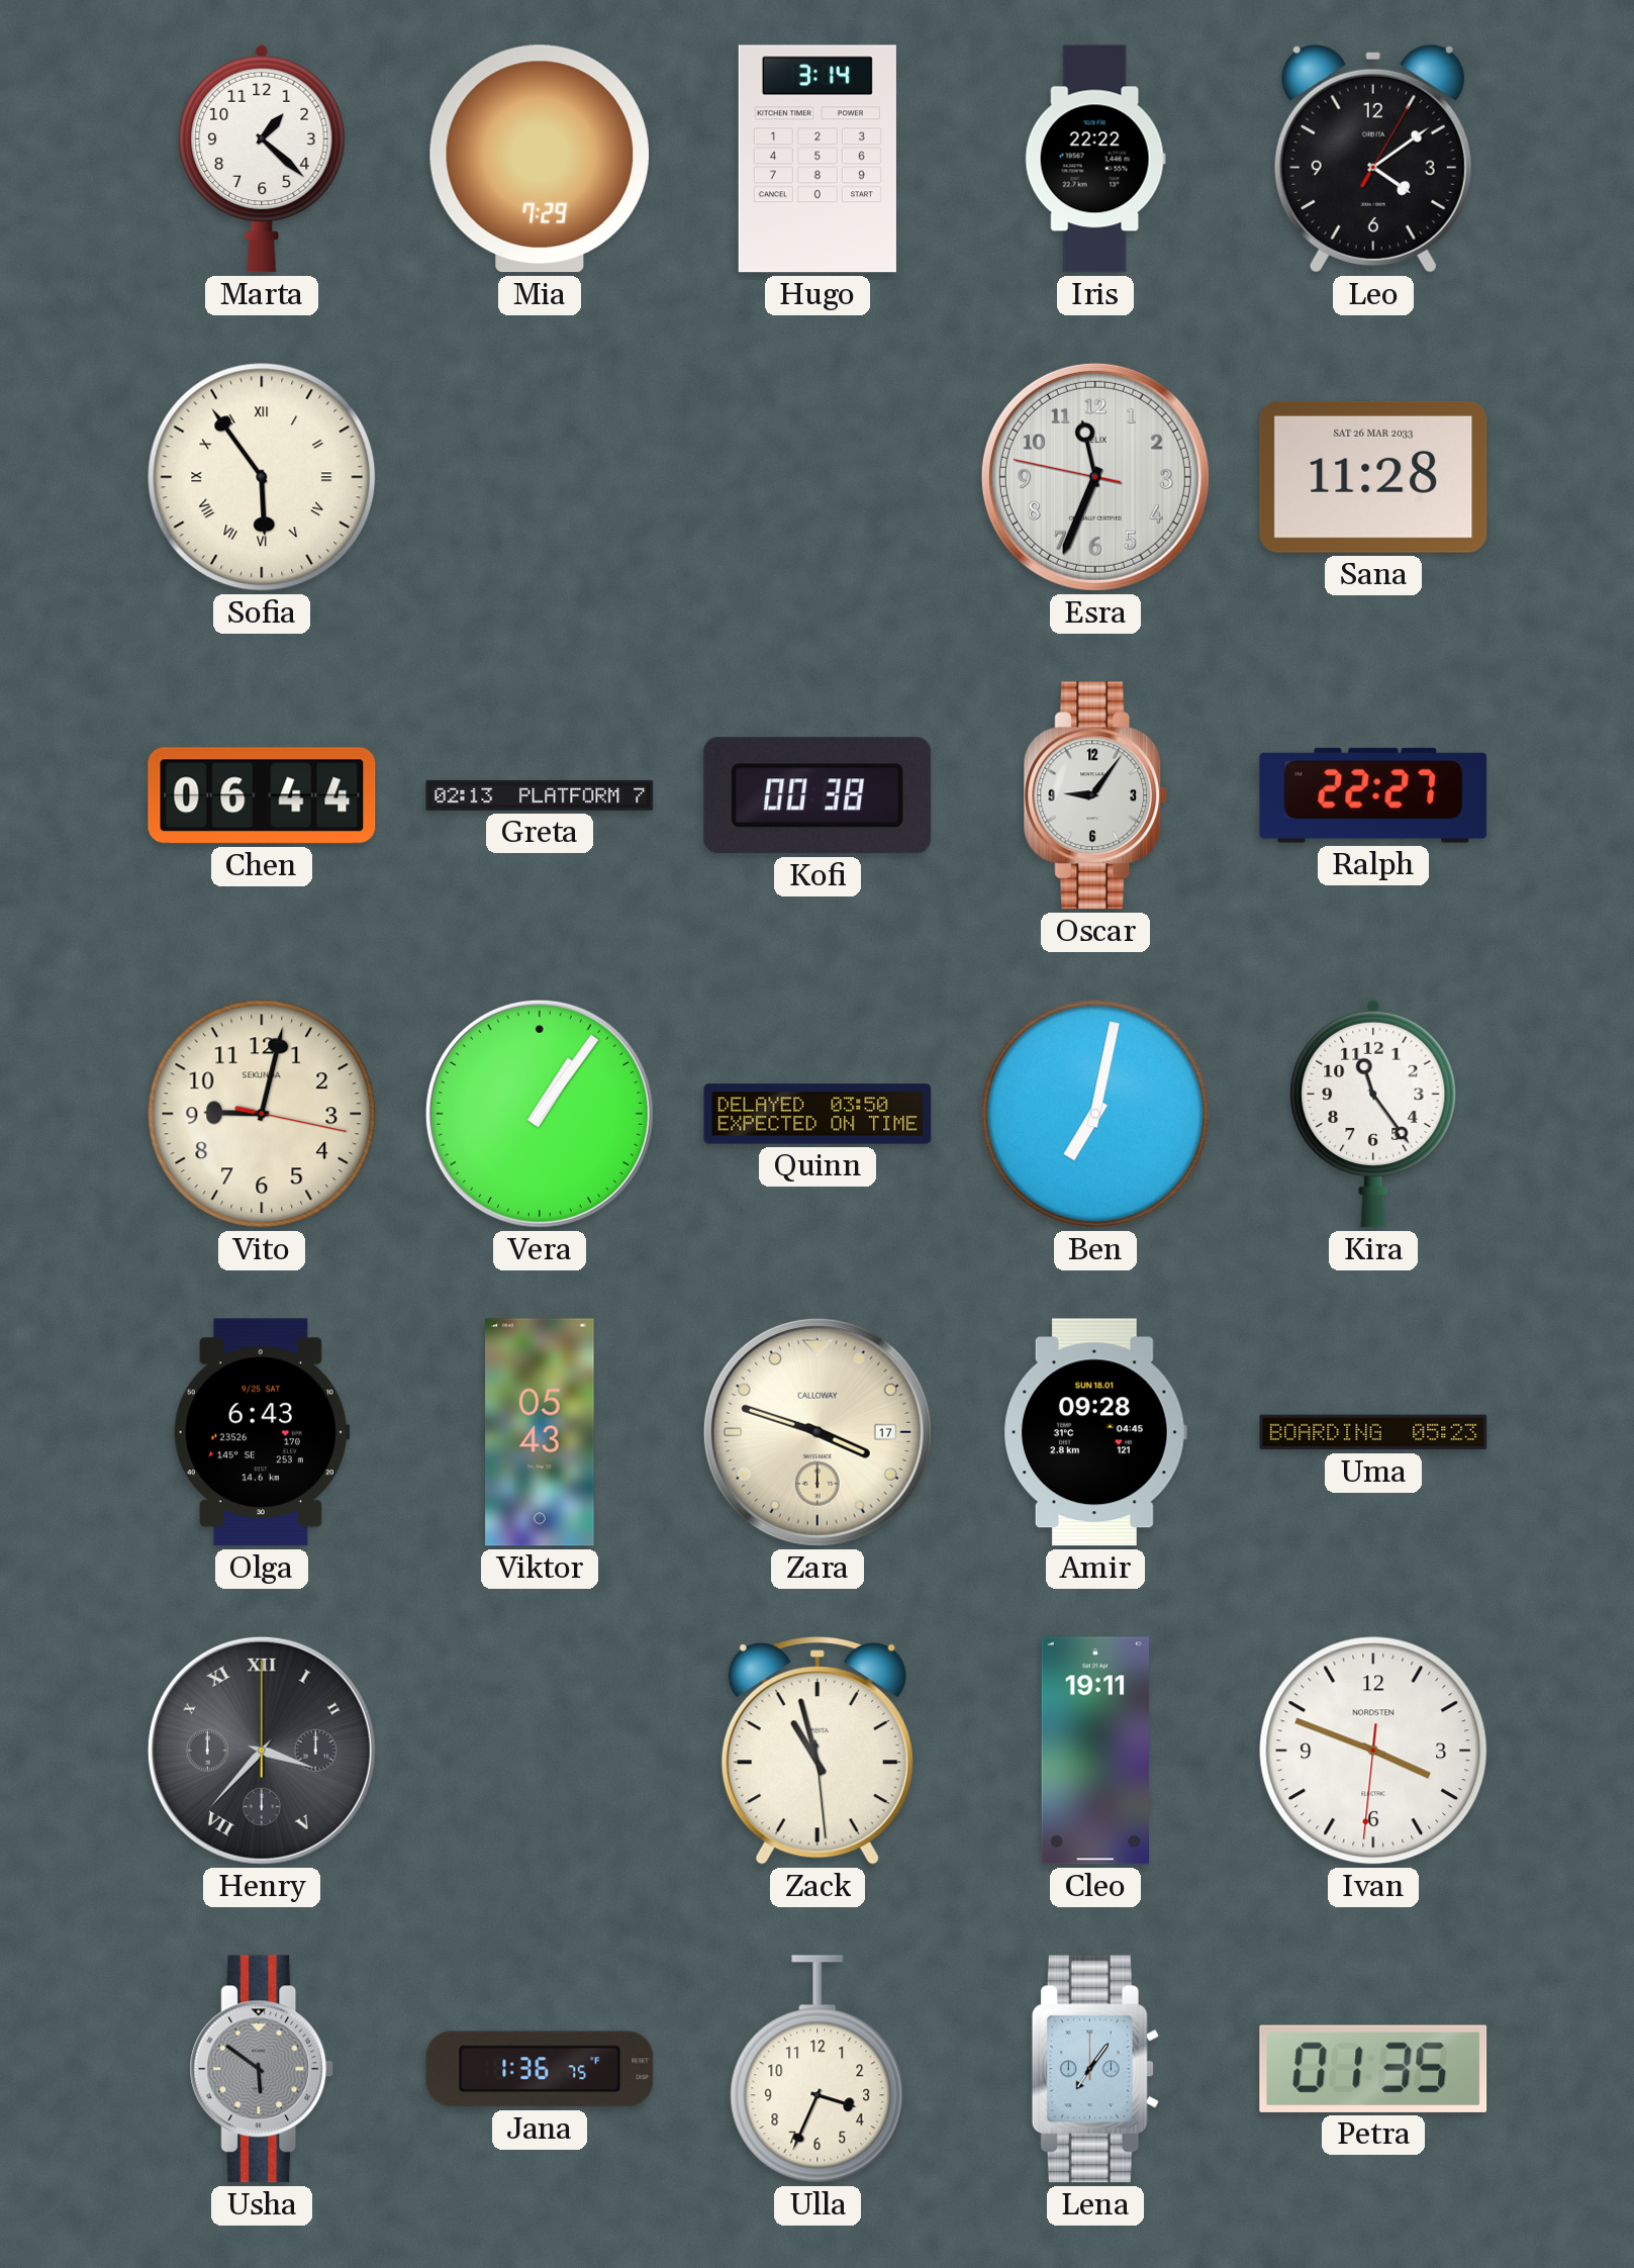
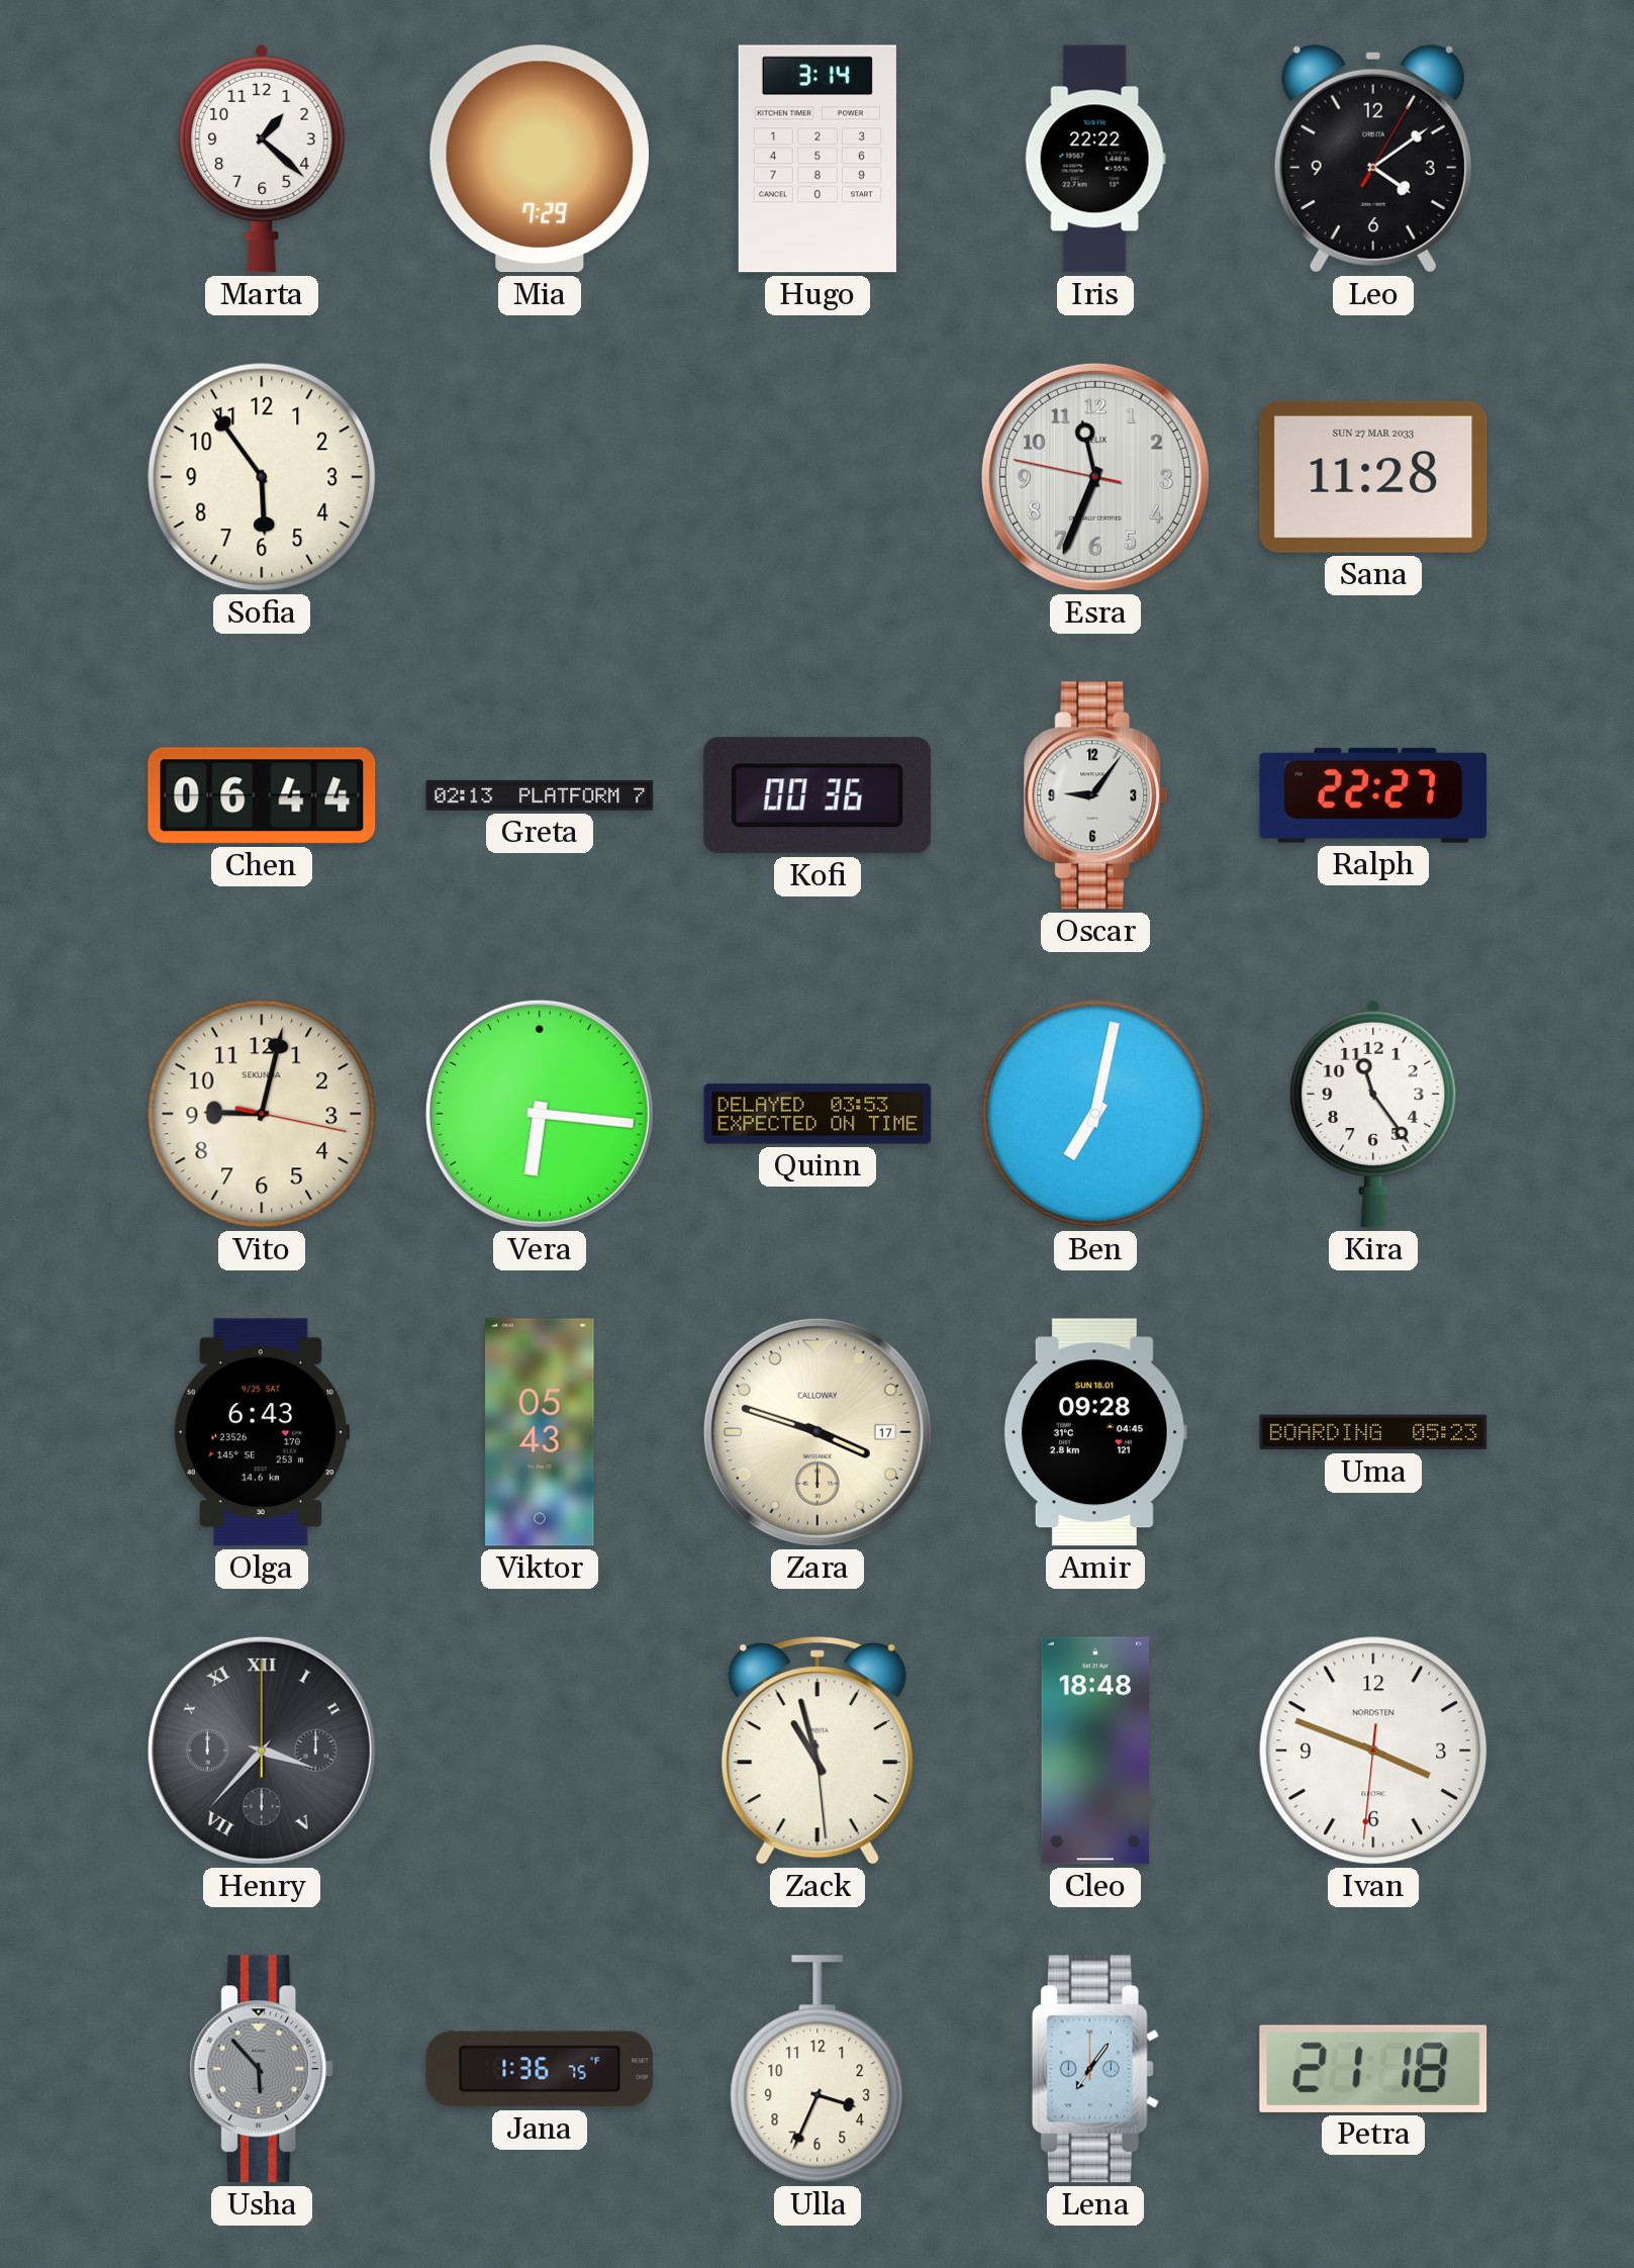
Sofia numerals: Roman -> Arabic
Sana date: SAT 26 MAR 2033 -> SUN 27 MAR 2033
Kofi: 00:38 -> 00:36
Vera: 1:06 -> 6:16
Quinn: 03:50 -> 03:53
Cleo: 19:11 -> 18:48
Usha: 5:51 -> 5:53
Petra: 01:35 -> 21:18
